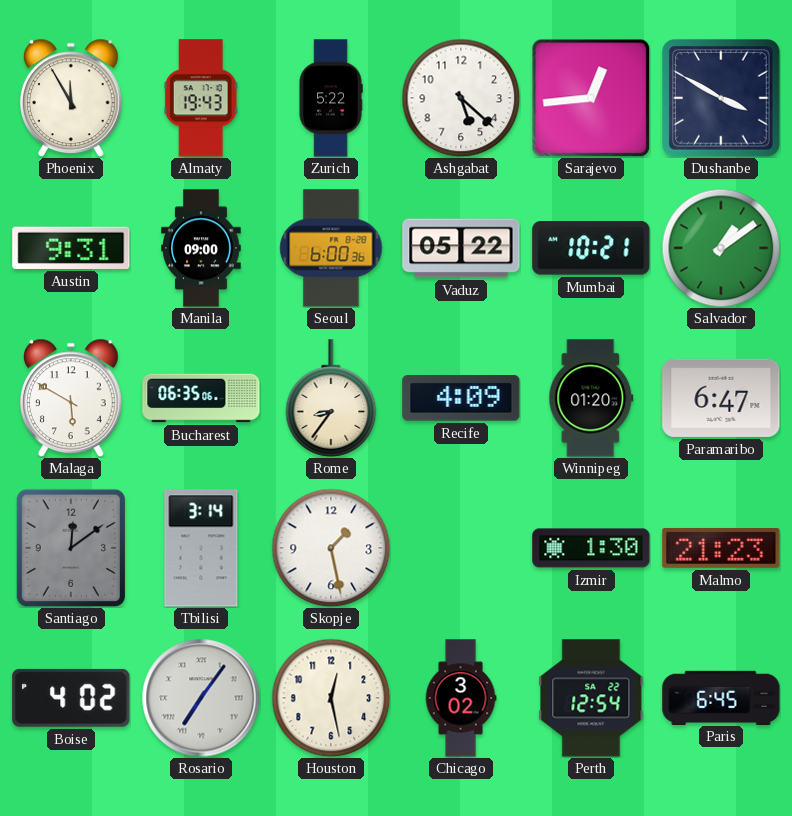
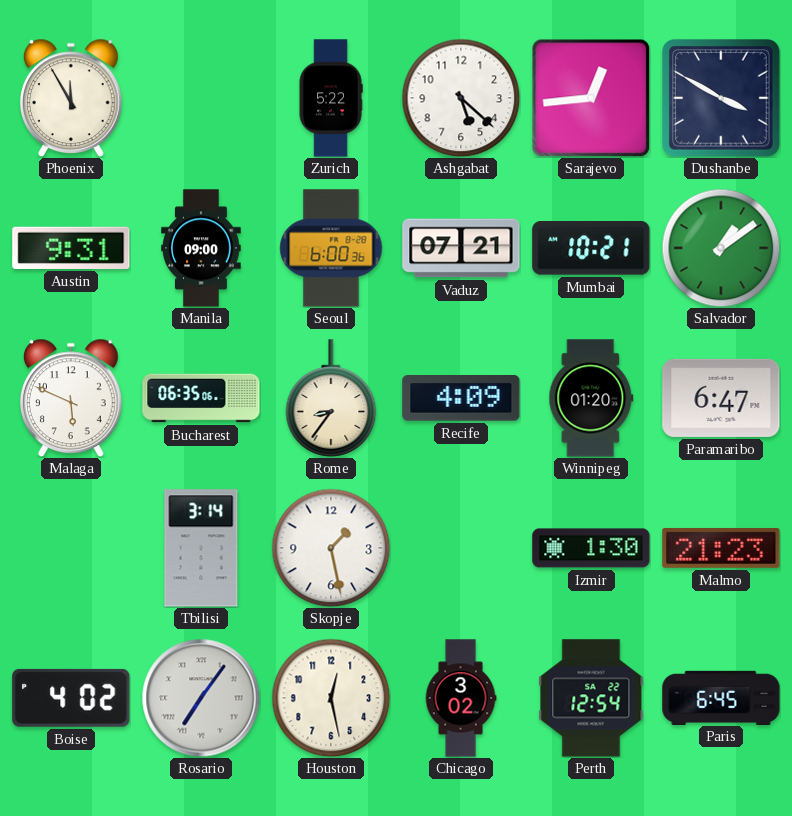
Almaty: 19:43 -> none
Vaduz: 05:22 -> 07:21
Malaga: 5:50 -> 5:49
Santiago: 12:09 -> none
